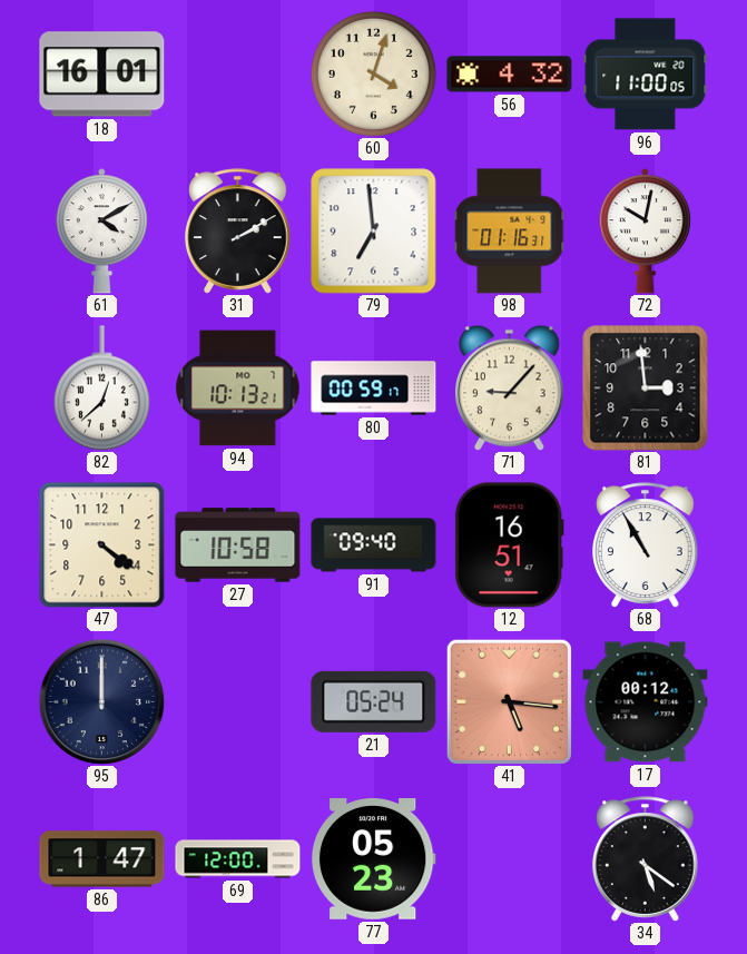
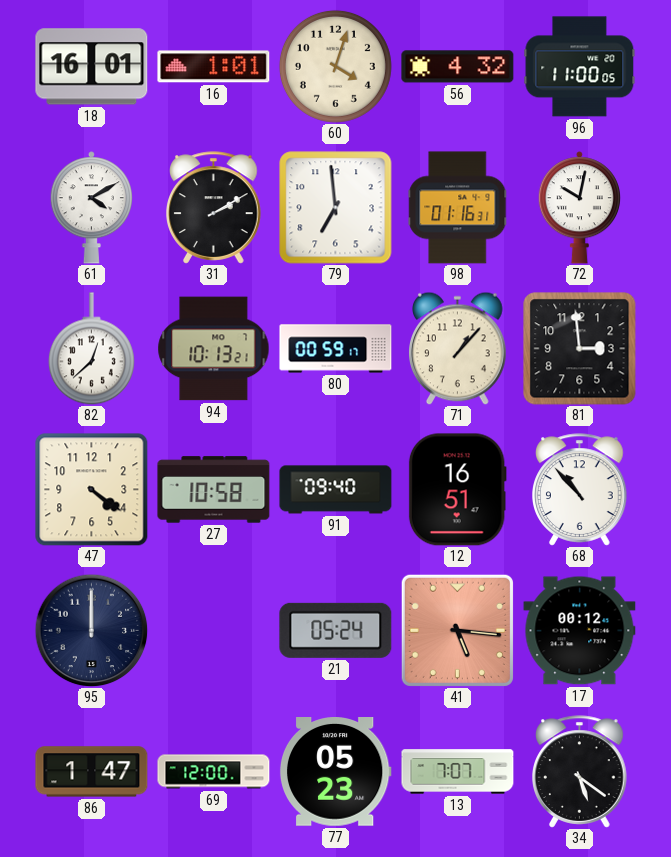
16: none -> 1:01
71: 9:07 -> 1:07
68: 10:55 -> 10:53
13: none -> 7:07
